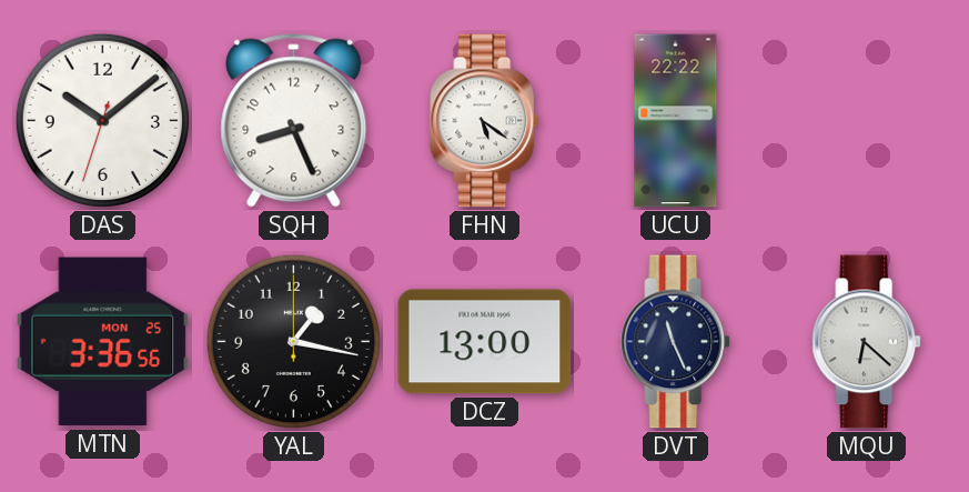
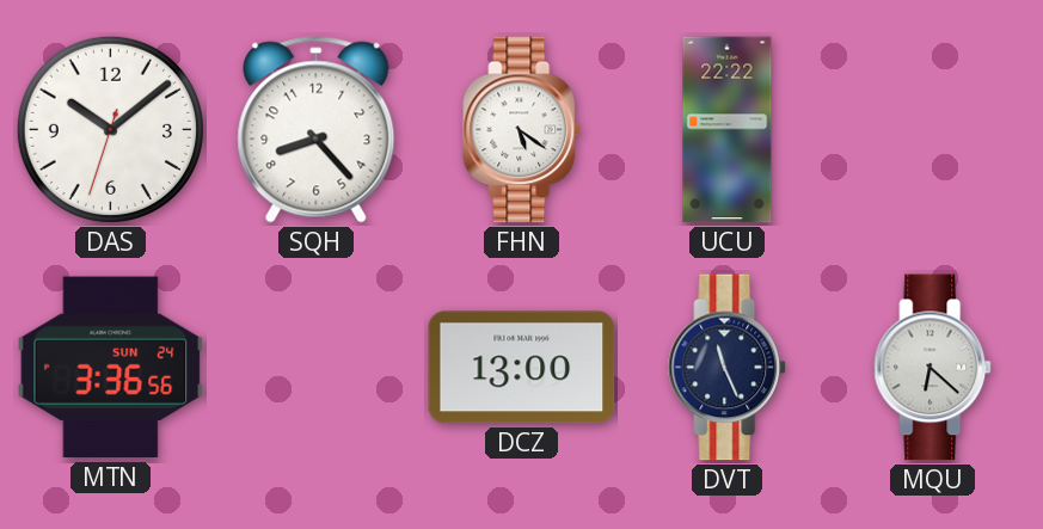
SQH: 8:26 -> 8:23
MTN date: MON 25 -> SUN 24
YAL: 1:17 -> none
